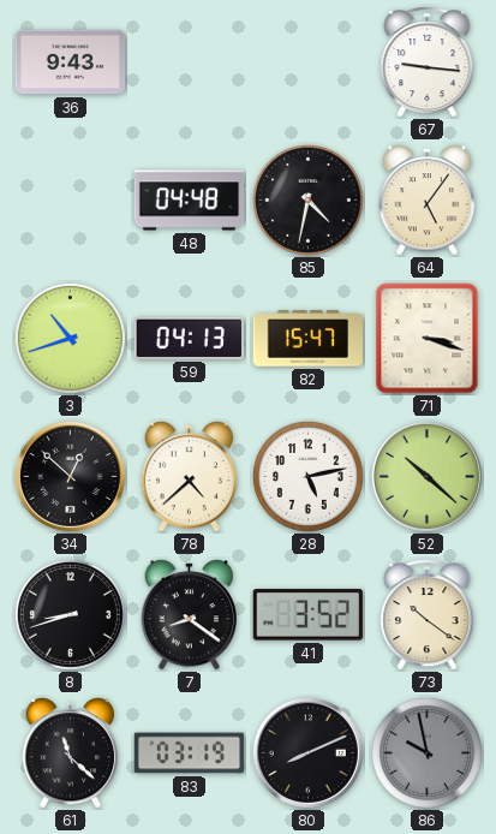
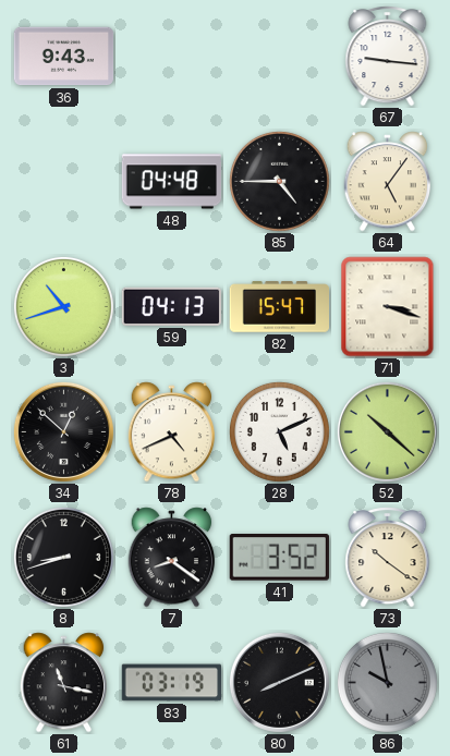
85: 4:32 -> 4:45
78: 4:38 -> 4:41
28: 5:13 -> 5:11
61: 11:22 -> 11:17
